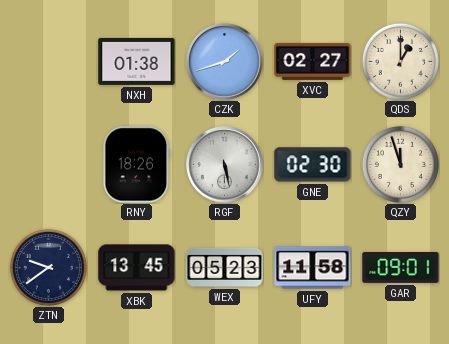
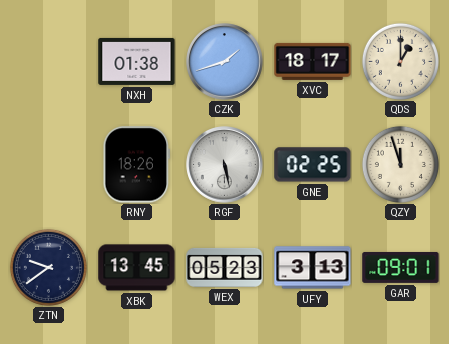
XVC: 02:27 -> 18:17
GNE: 02:30 -> 02:25
UFY: 11:58 -> 3:13
